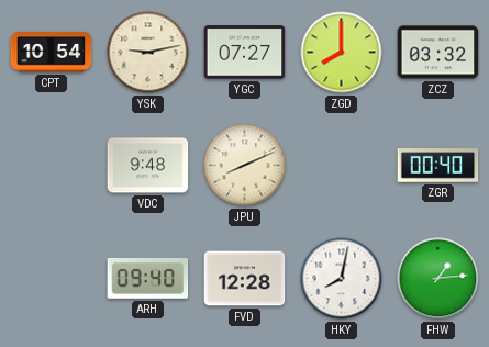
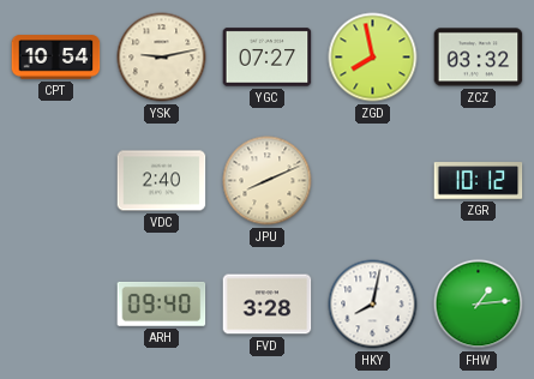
ZGD: 8:00 -> 7:58
VDC: 9:48 -> 2:40
ZGR: 00:40 -> 10:12
FVD: 12:28 -> 3:28
